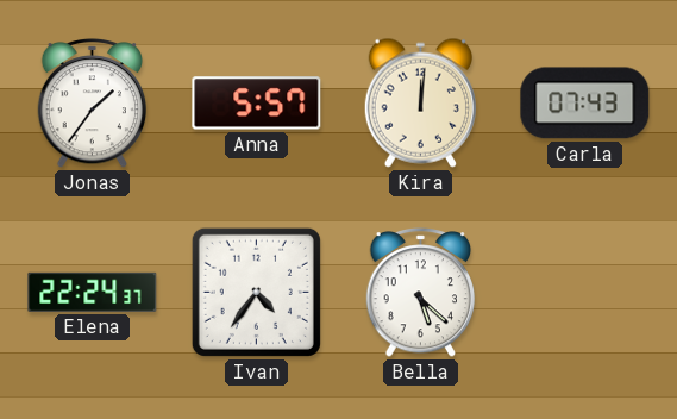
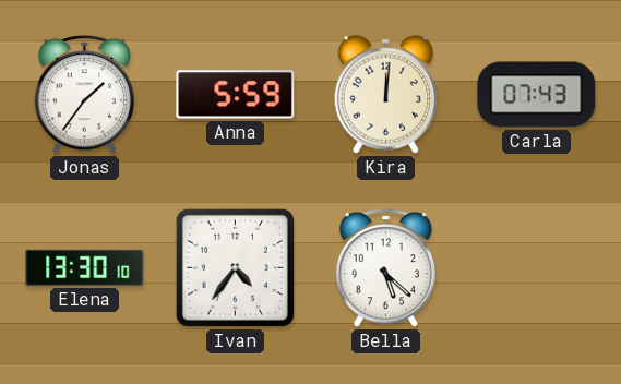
Anna: 5:57 -> 5:59
Elena: 22:24 -> 13:30
